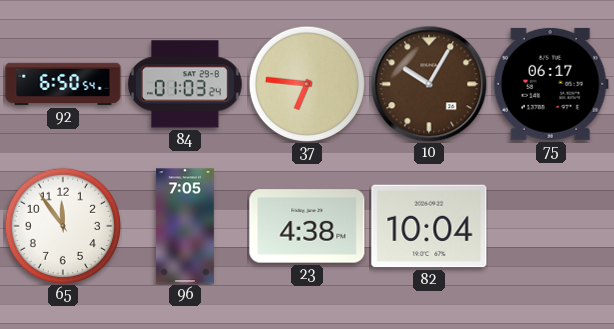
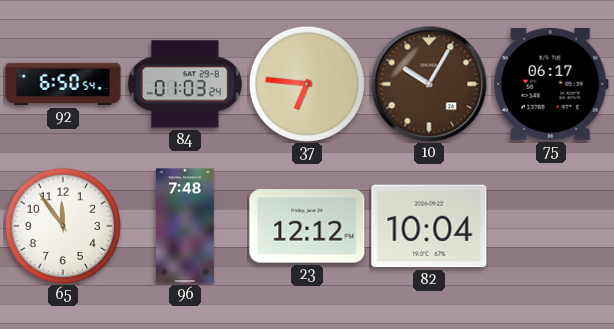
96: 7:05 -> 7:48
23: 4:38 -> 12:12
